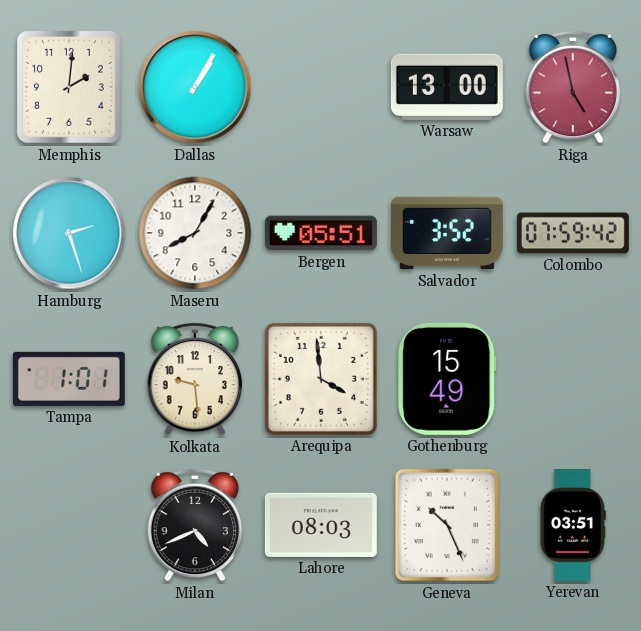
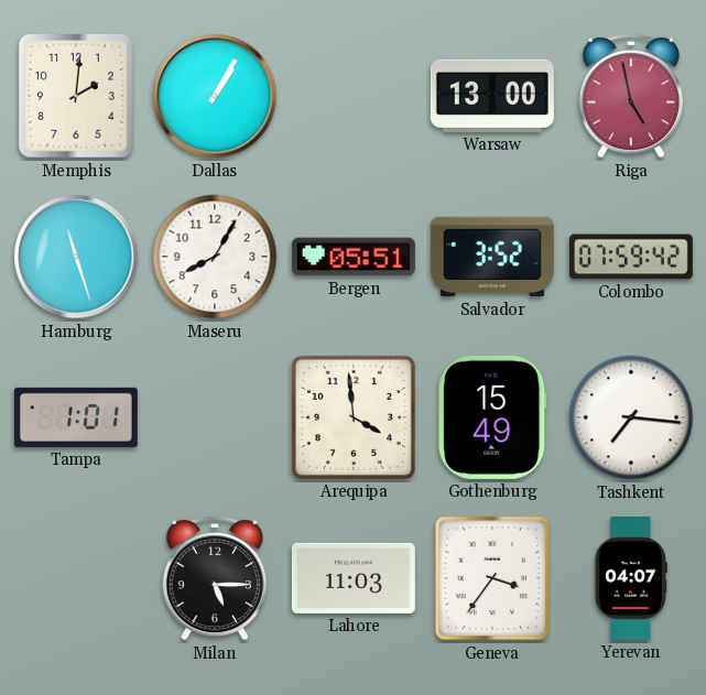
Hamburg: 2:27 -> 11:27
Kolkata: 9:29 -> none
Tashkent: none -> 7:16
Milan: 4:41 -> 5:15
Lahore: 08:03 -> 11:03
Geneva: 10:26 -> 3:36
Yerevan: 03:51 -> 04:07
